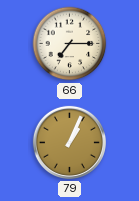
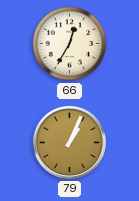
66: 7:15 -> 12:35
